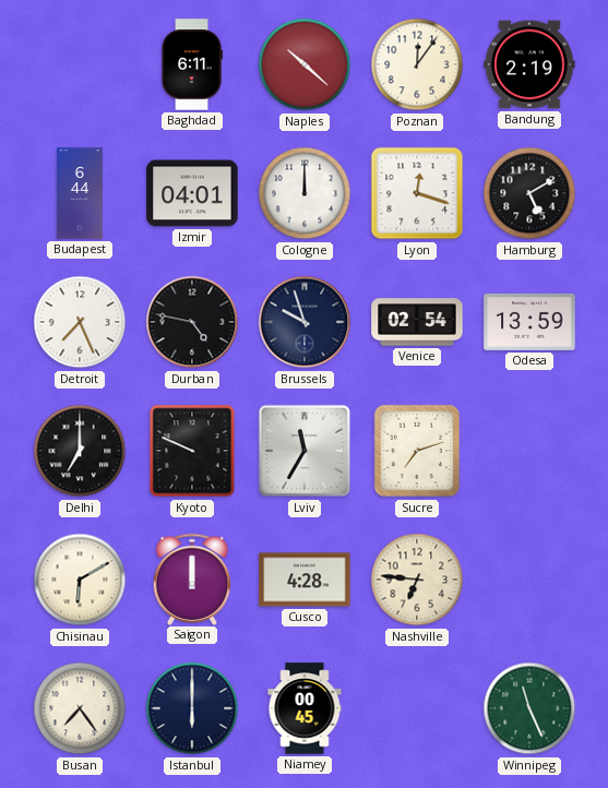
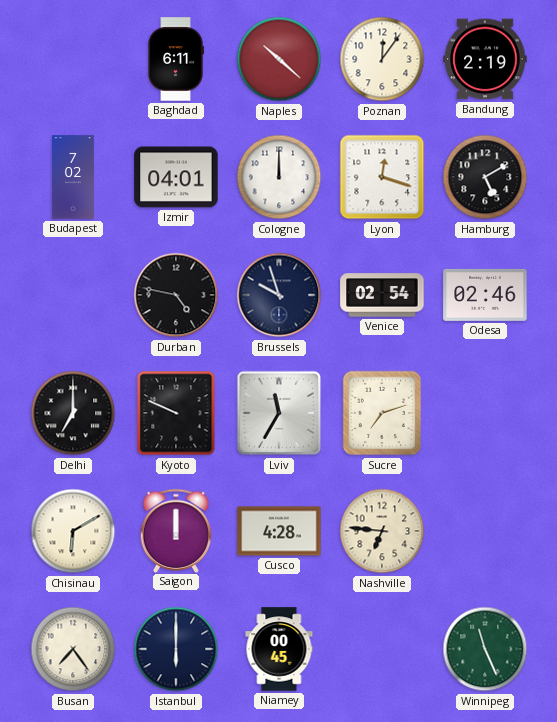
Budapest: 6:44 -> 7:02
Detroit: 7:26 -> none
Odesa: 13:59 -> 02:46
